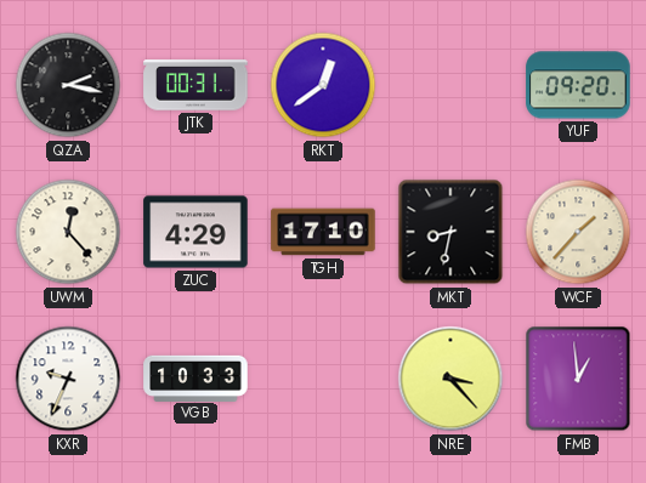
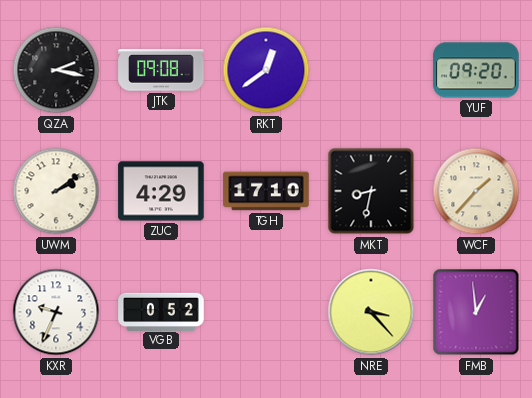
JTK: 00:31 -> 09:08
UWM: 12:23 -> 2:09
VGB: 10:33 -> 0:52
